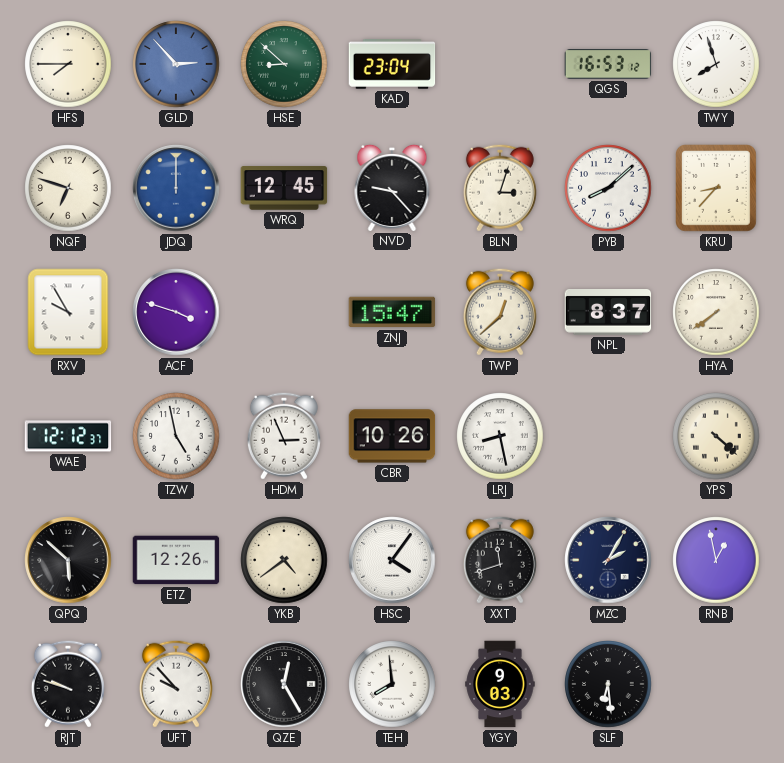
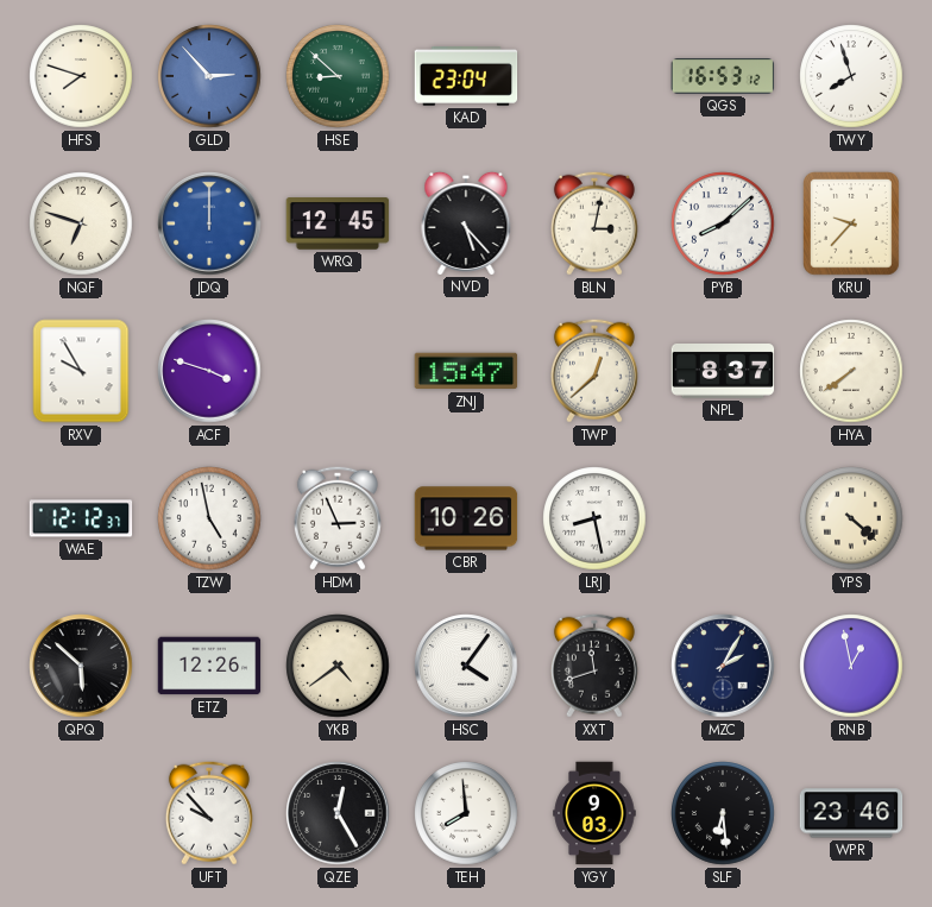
HFS: 7:45 -> 7:48
NVD: 9:23 -> 5:23
BLN: 3:03 -> 3:02
KRU: 8:37 -> 9:37
RJT: 9:48 -> none
WPR: none -> 23:46
